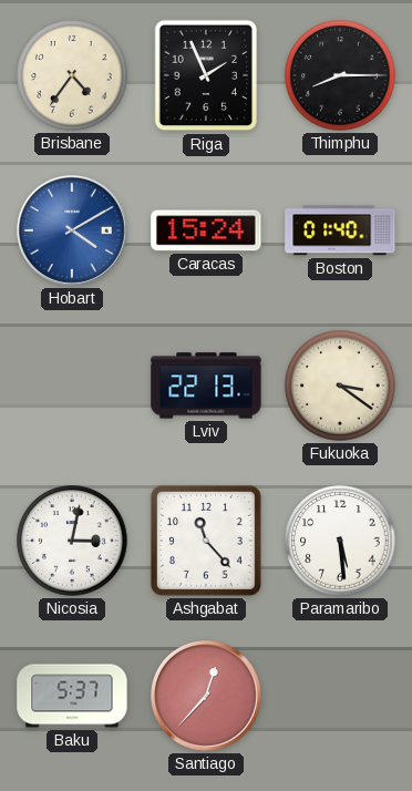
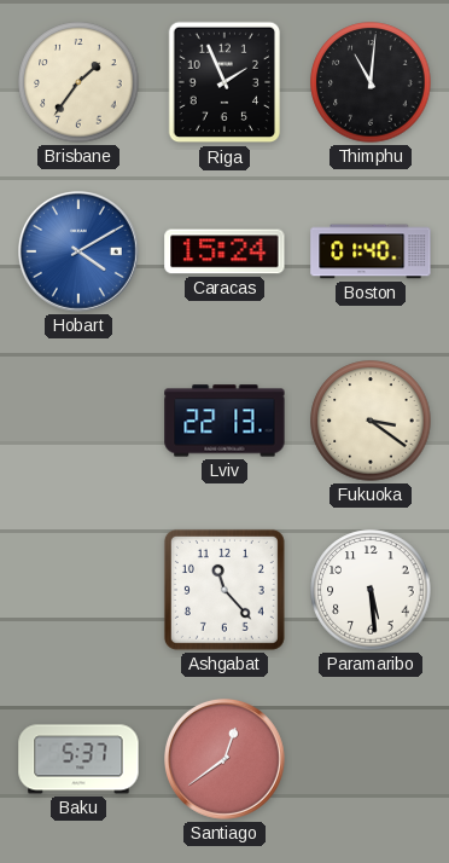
Brisbane: 4:36 -> 1:36
Thimphu: 8:15 -> 11:01
Nicosia: 3:02 -> none
Santiago: 12:37 -> 12:39
